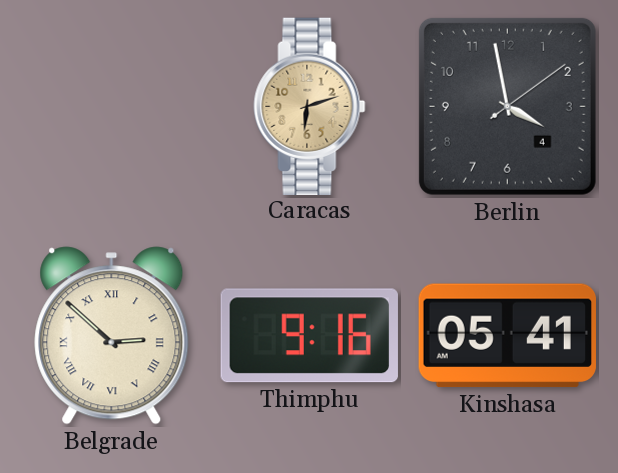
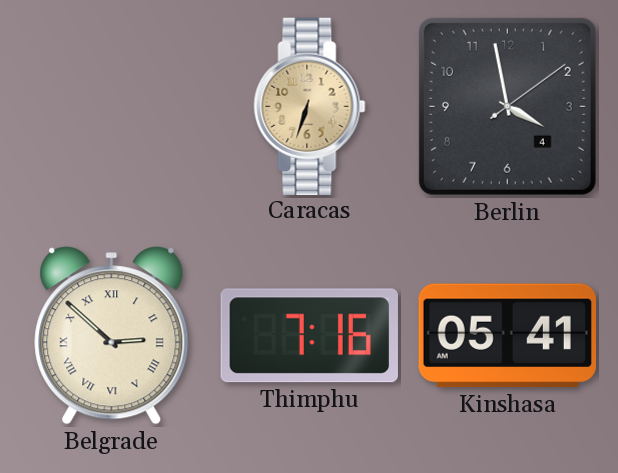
Caracas: 6:12 -> 6:33
Thimphu: 9:16 -> 7:16
